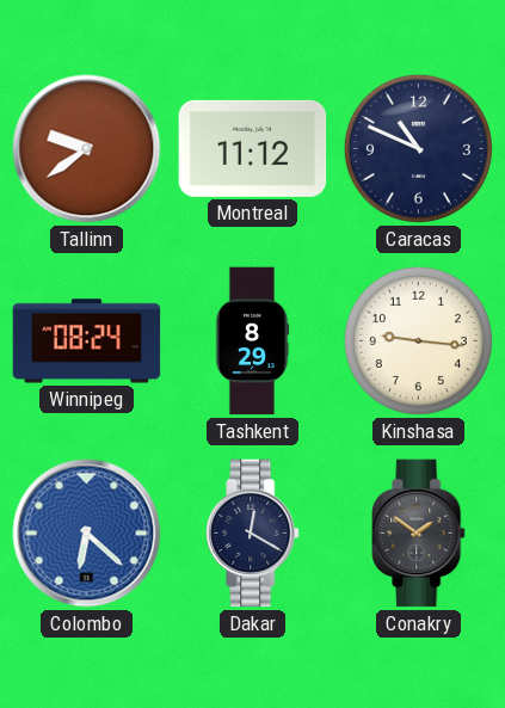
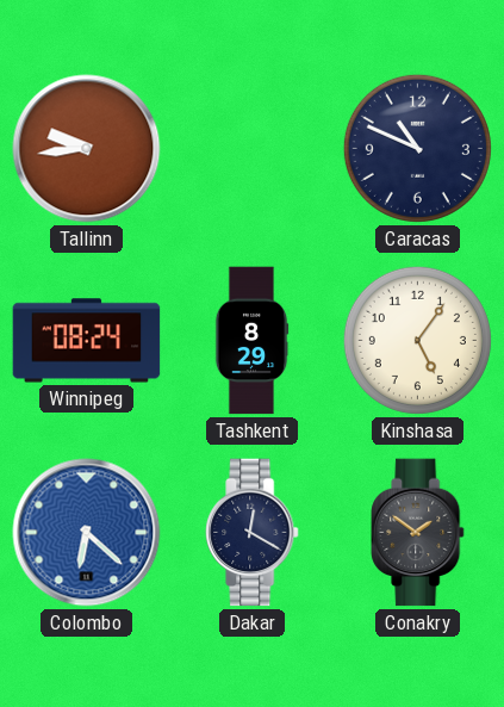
Tallinn: 9:39 -> 9:44
Montreal: 11:12 -> none
Kinshasa: 9:16 -> 5:06
